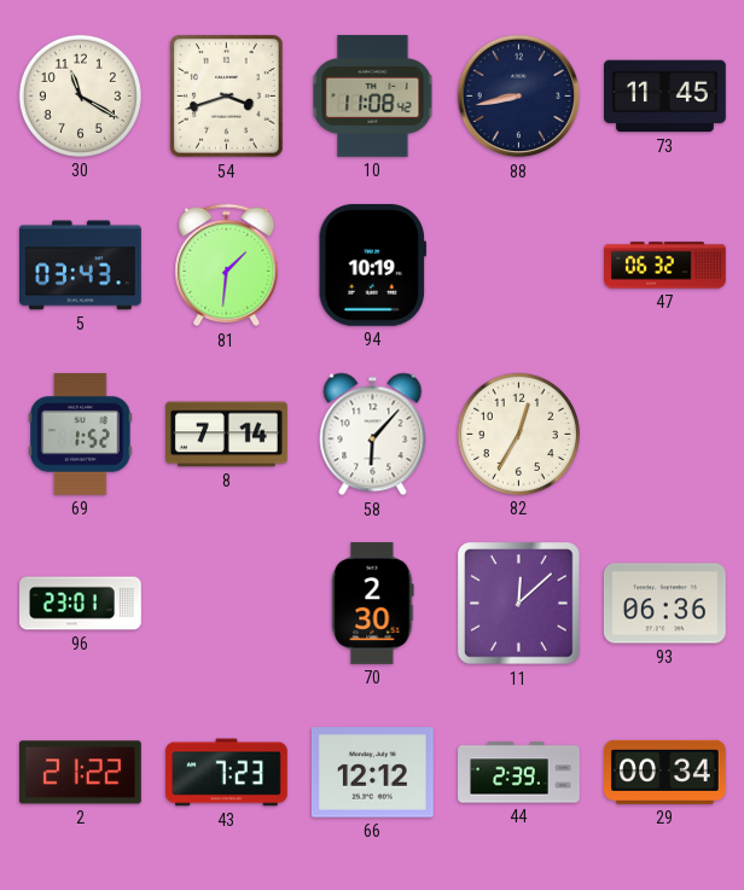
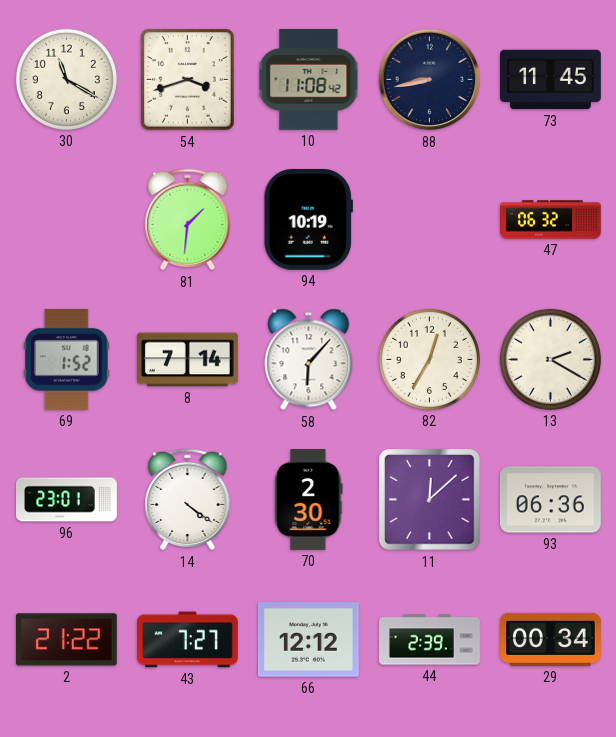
5: 03:43 -> none
13: none -> 2:20
14: none -> 4:21
43: 7:23 -> 7:27
